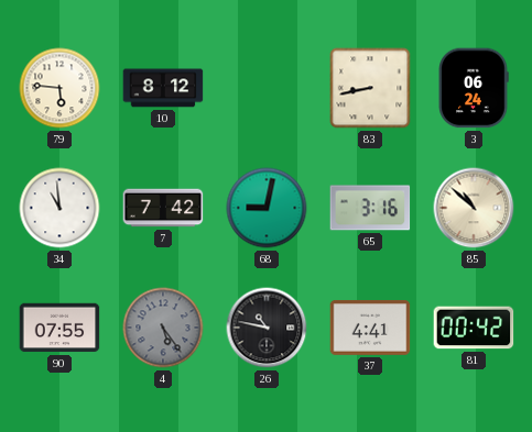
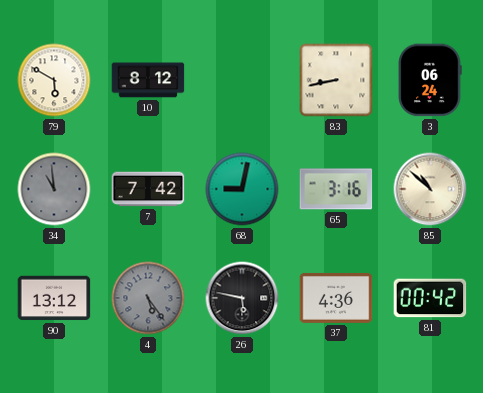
79: 5:46 -> 5:50
34 dial: white -> grey
90: 07:55 -> 13:12
26: 10:47 -> 5:47
37: 4:41 -> 4:36
